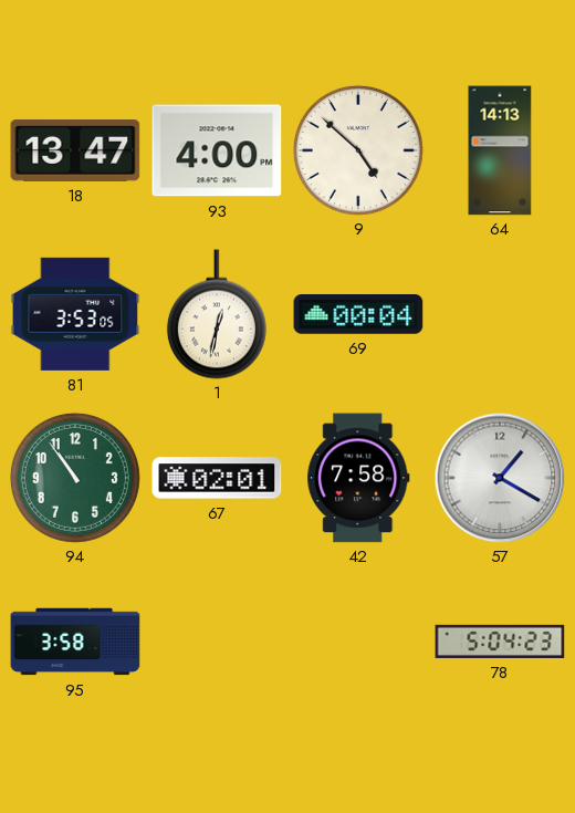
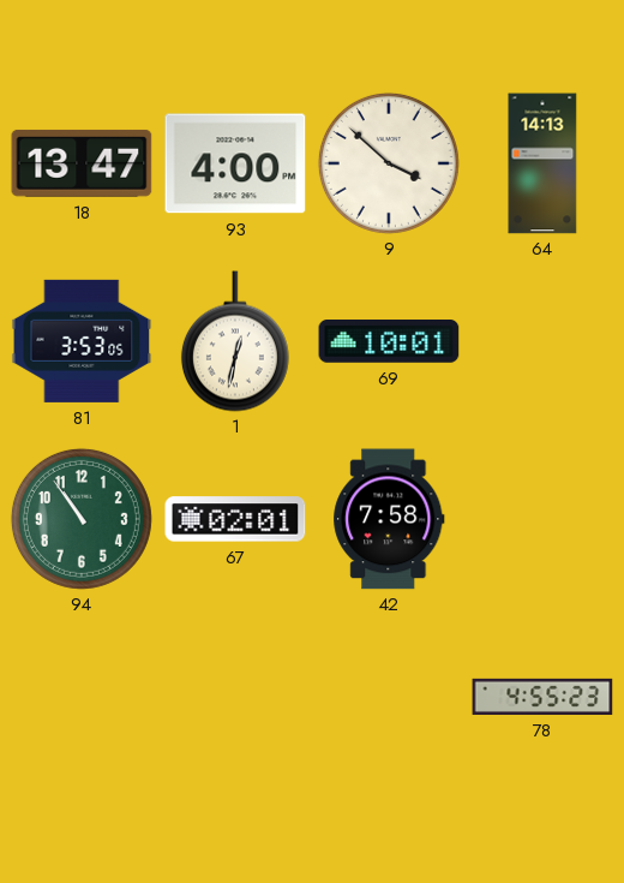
9: 4:52 -> 3:52
69: 00:04 -> 10:01
57: 1:20 -> none
95: 3:58 -> none
78: 5:04 -> 4:55
